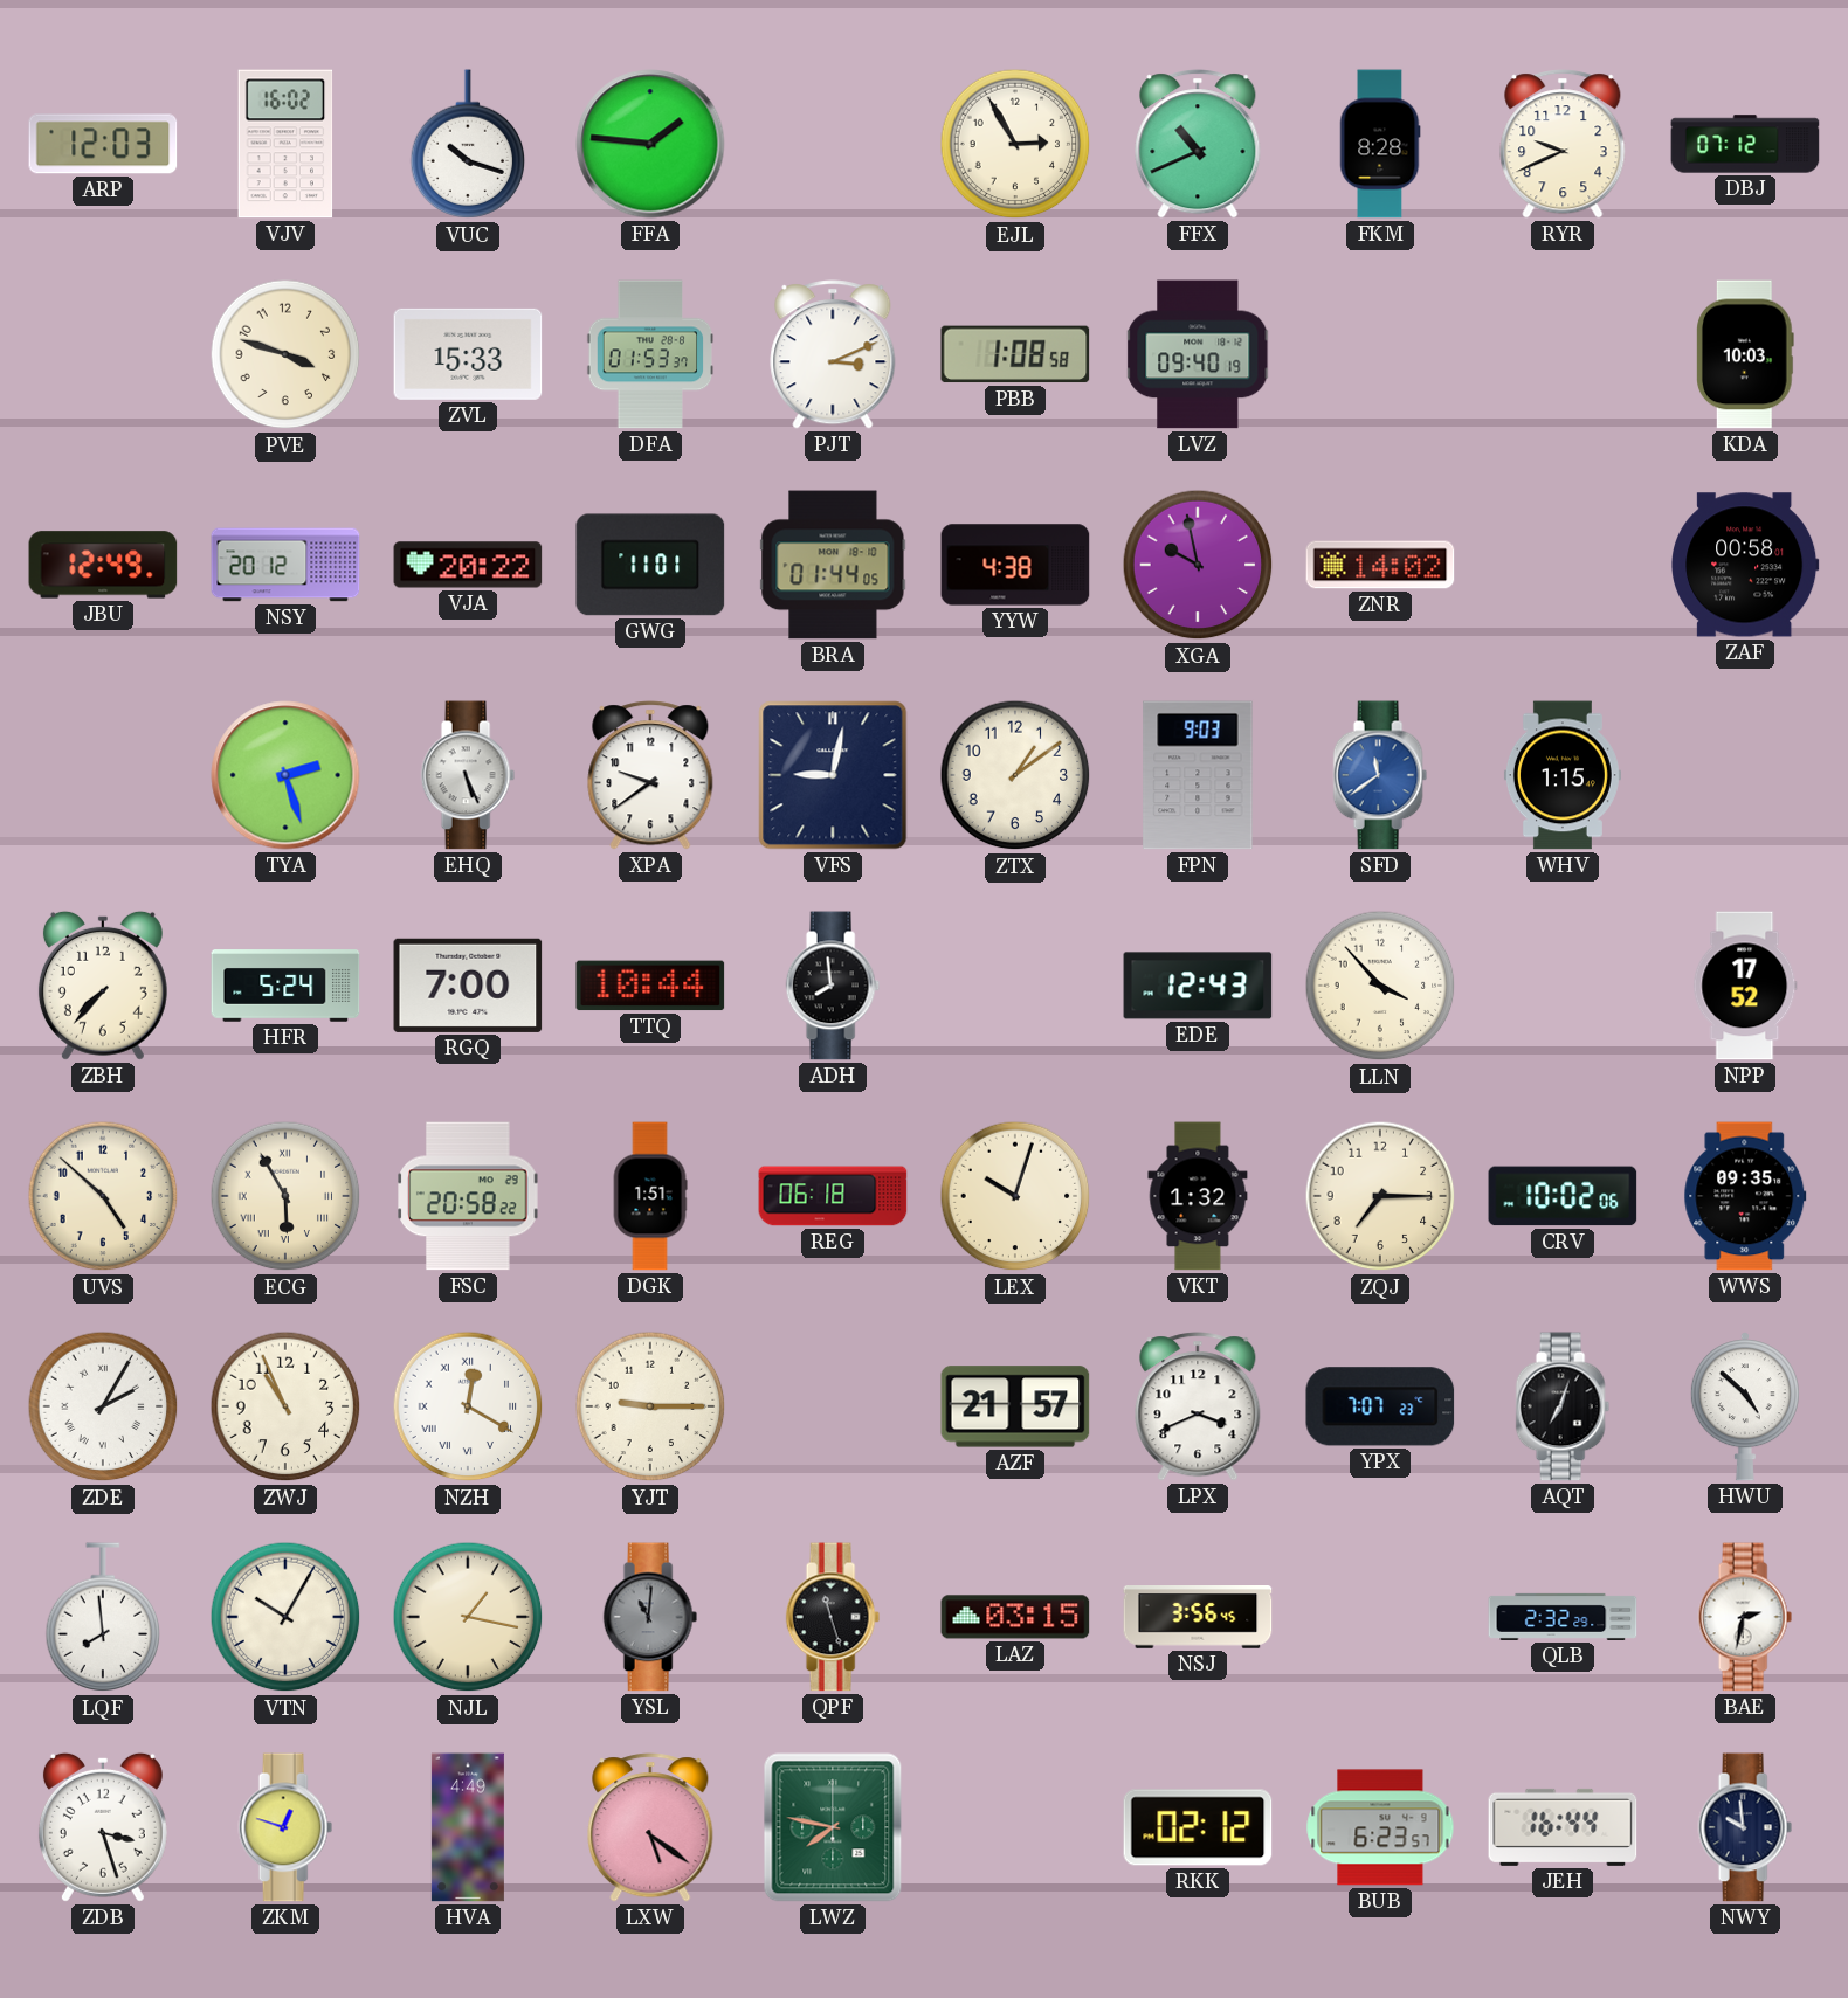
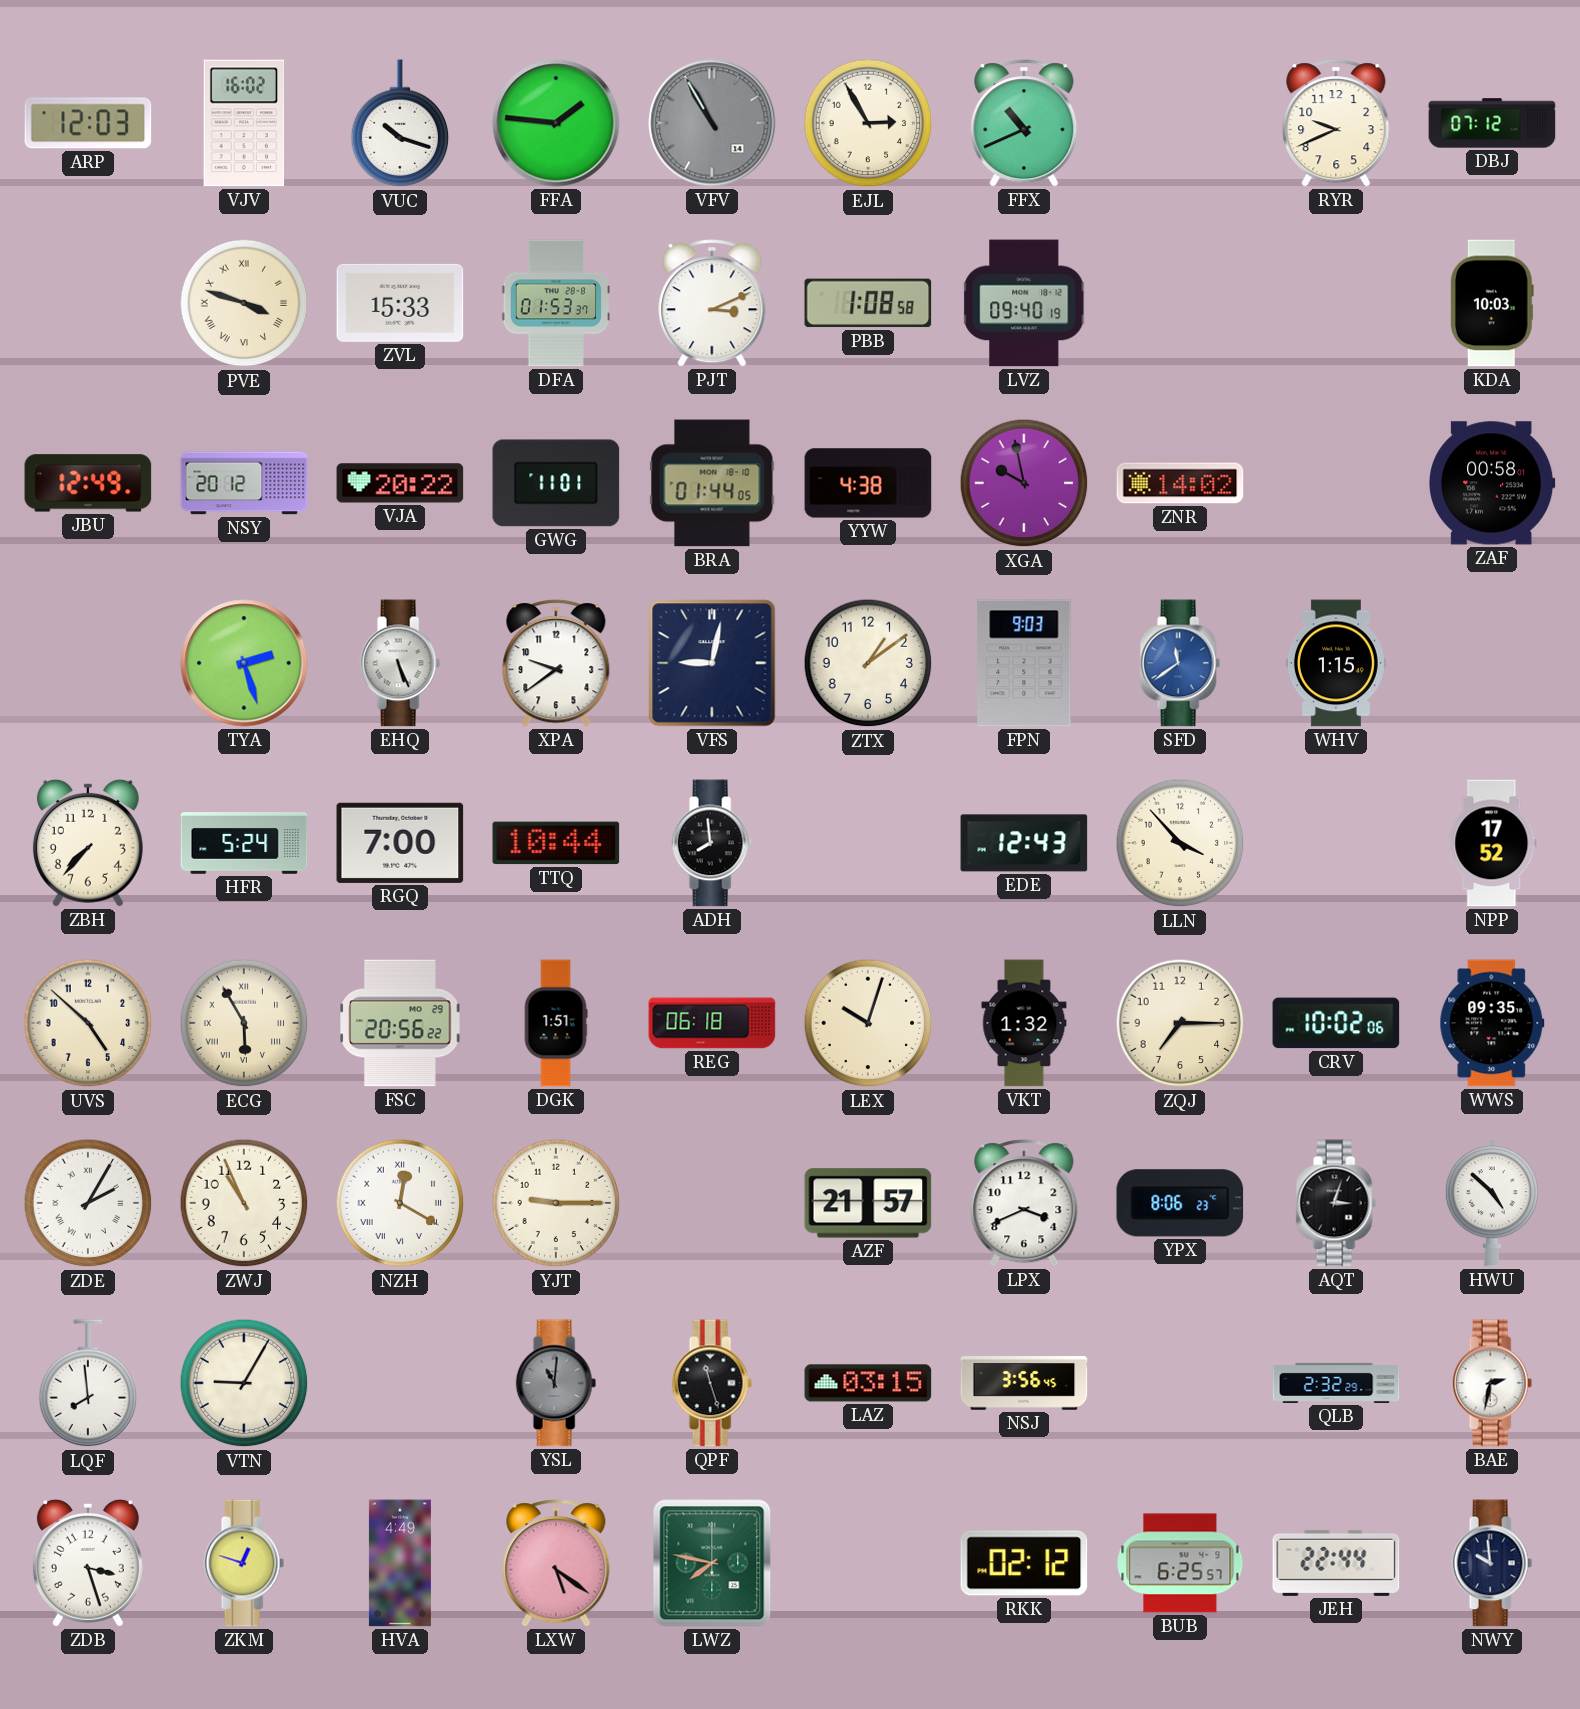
VFV: none -> 10:55
FKM: 8:28 -> none
PVE numerals: Arabic -> Roman
FSC: 20:58 -> 20:56
YPX: 7:07 -> 8:06
AQT: 7:03 -> 3:03
VTN: 10:05 -> 9:05
NJL: 1:17 -> none
BUB: 6:23 -> 6:25
JEH: 16:44 -> 22:44
